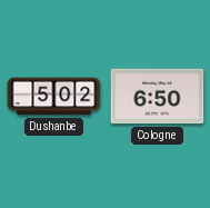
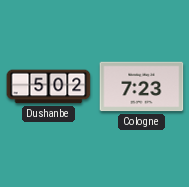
Cologne: 6:50 -> 7:23
